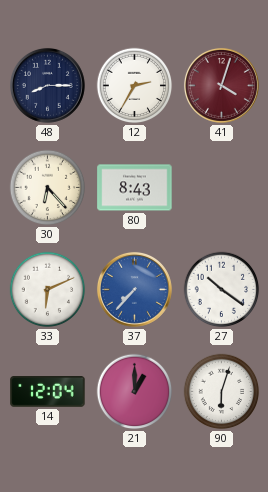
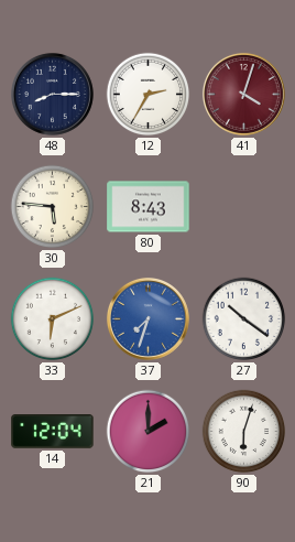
30: 6:23 -> 5:46
37: 7:37 -> 7:33
21: 1:00 -> 2:00
